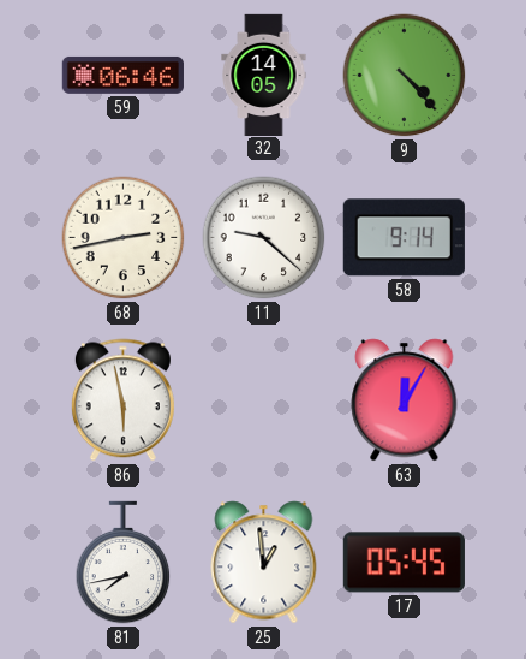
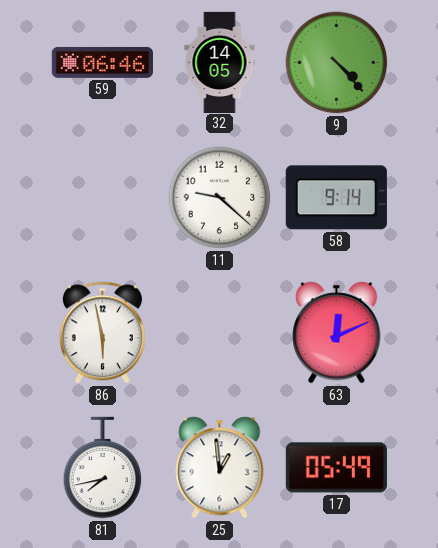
68: 2:43 -> none
63: 12:05 -> 12:11
17: 05:45 -> 05:49
